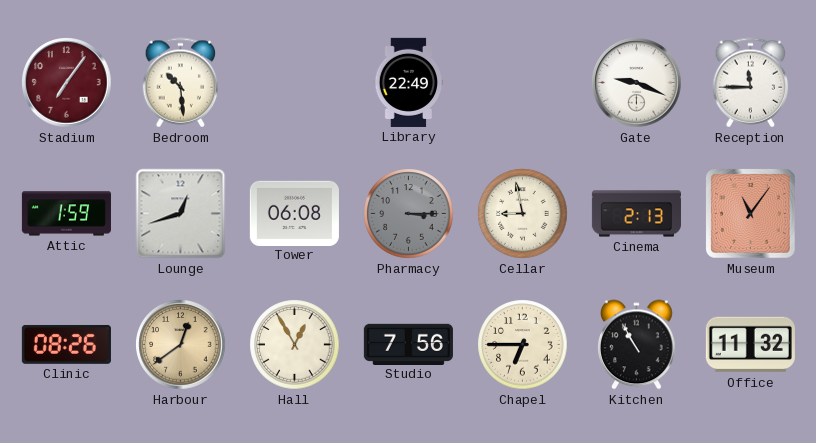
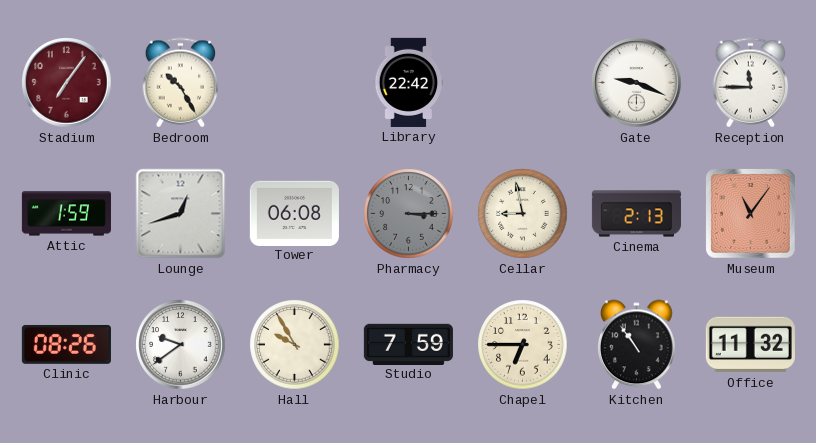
Bedroom: 10:29 -> 10:25
Library: 22:49 -> 22:42
Harbour: 12:39 -> 9:39
Harbour dial: champagne -> white
Hall: 12:55 -> 9:55
Studio: 7:56 -> 7:59
Kitchen: 10:55 -> 10:54
